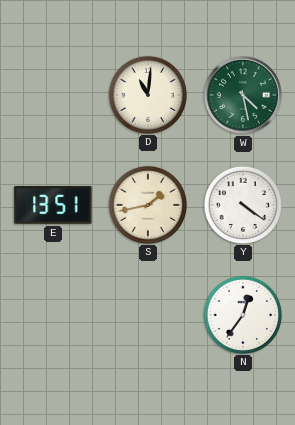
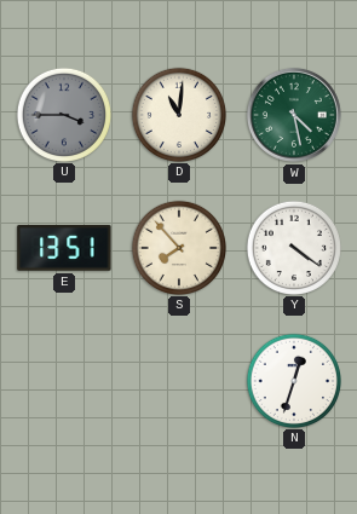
U: none -> 3:45
S: 1:43 -> 7:53
N: 12:36 -> 12:33
